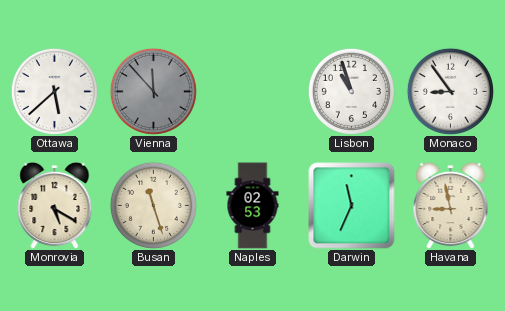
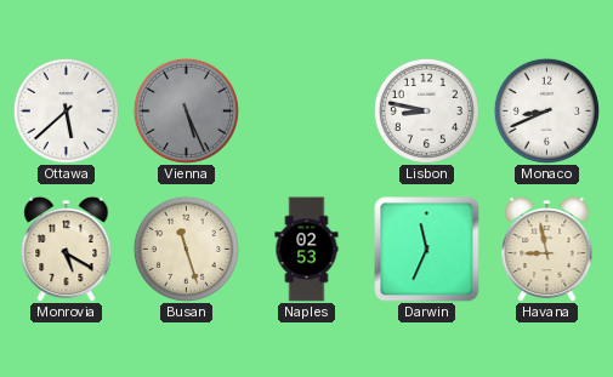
Vienna: 11:53 -> 5:26
Lisbon: 10:57 -> 8:47
Monaco: 8:54 -> 8:41
